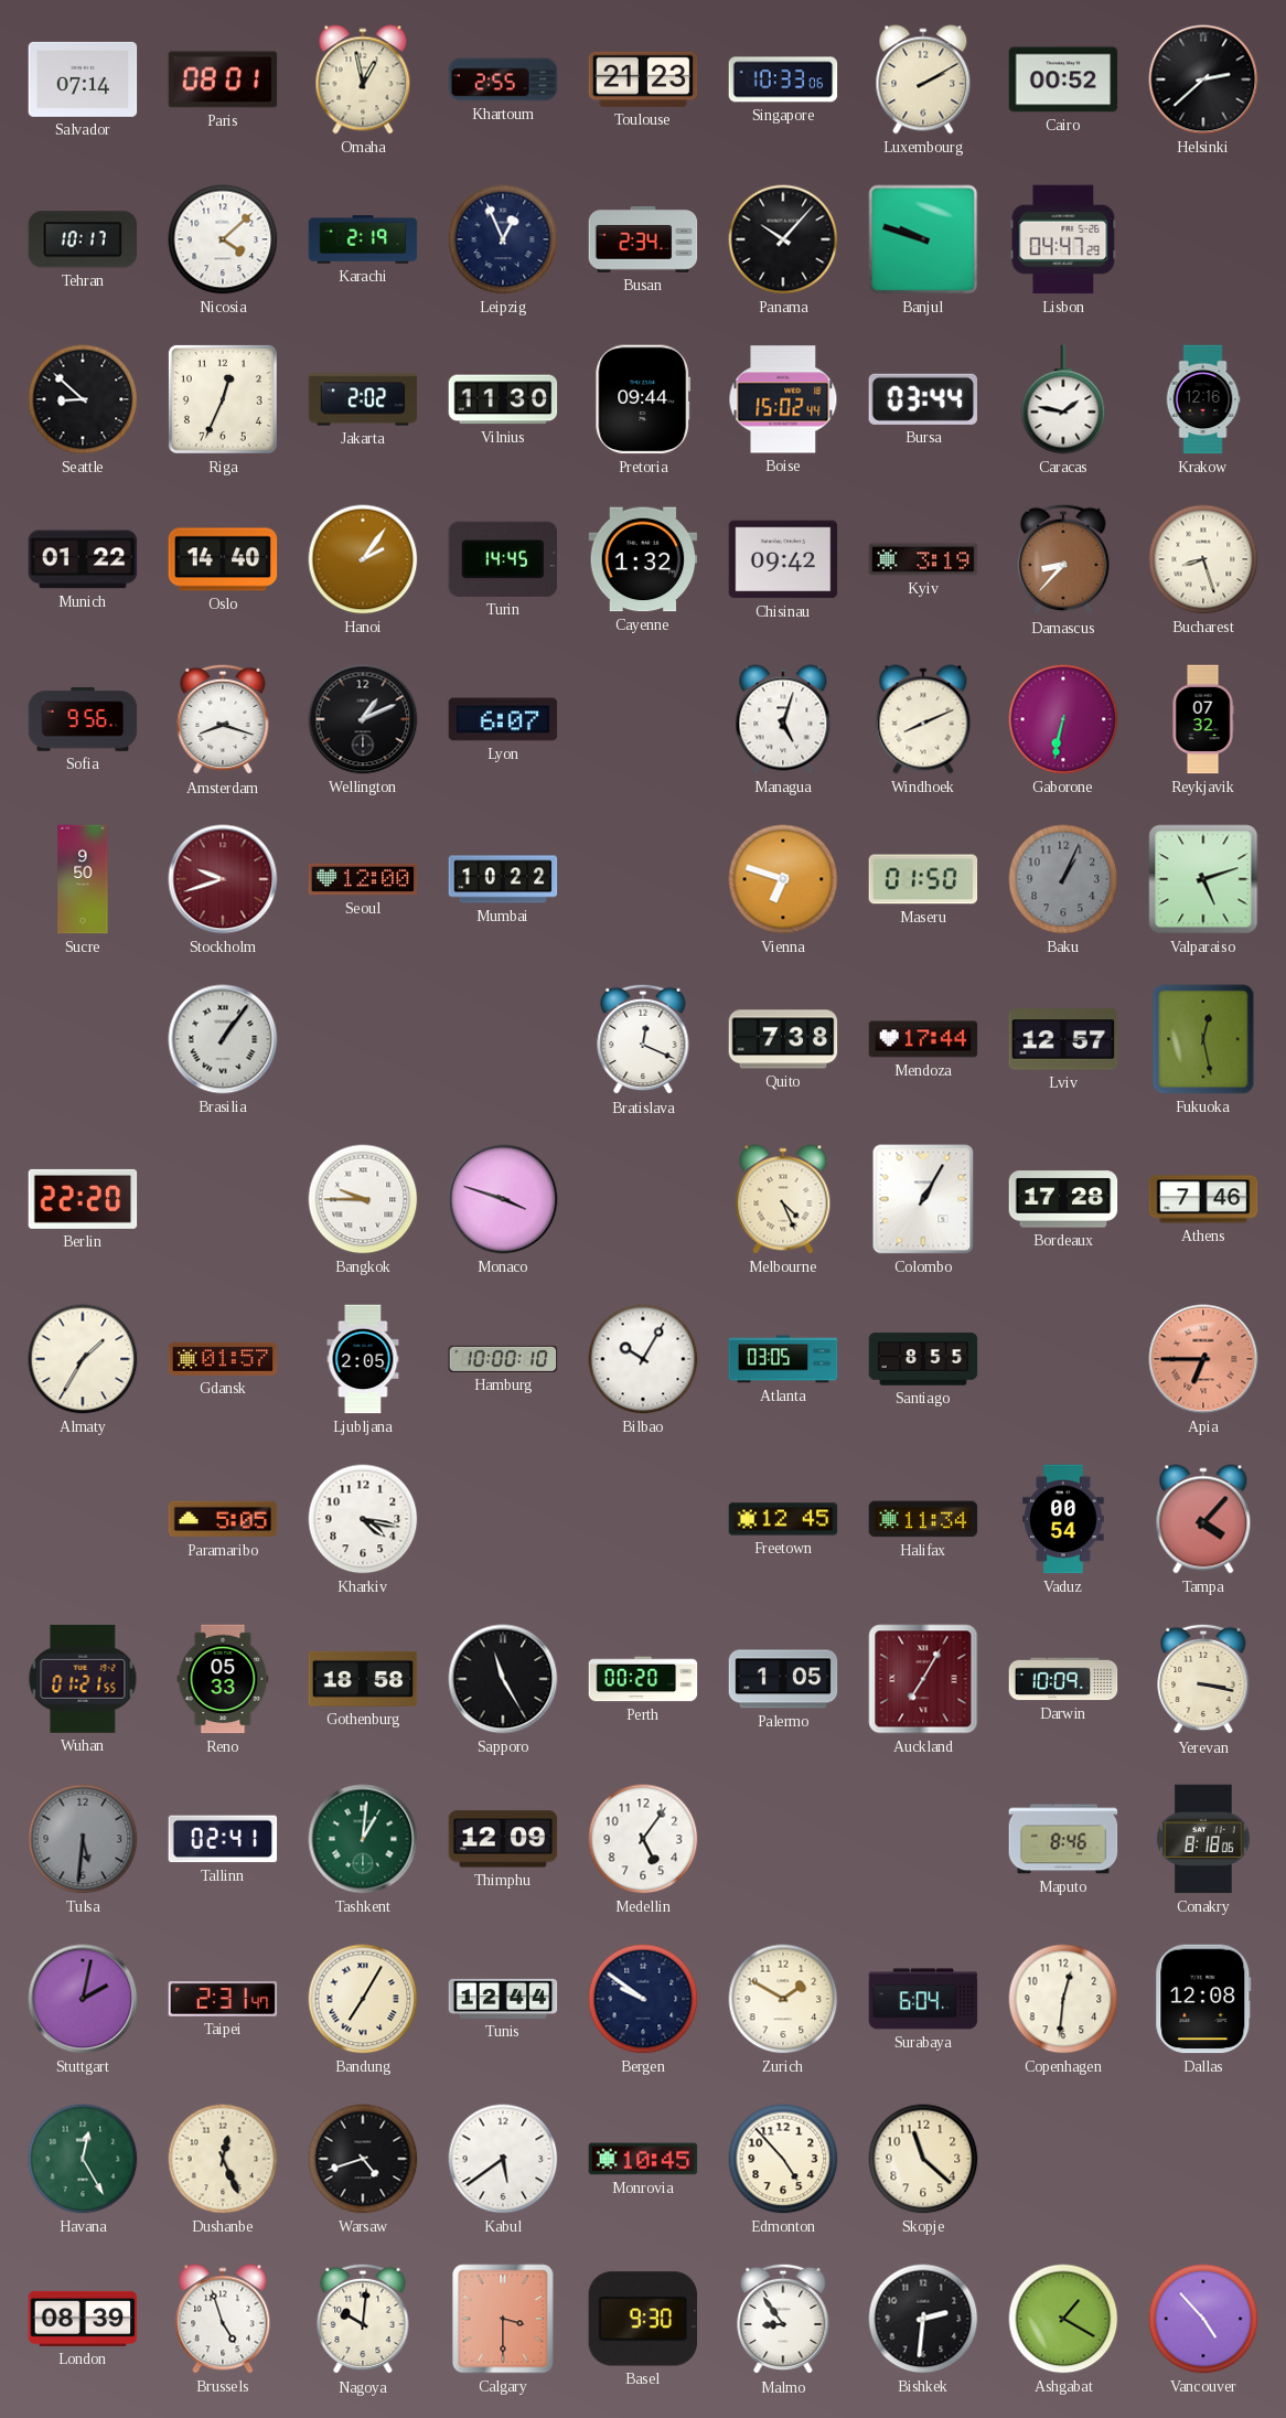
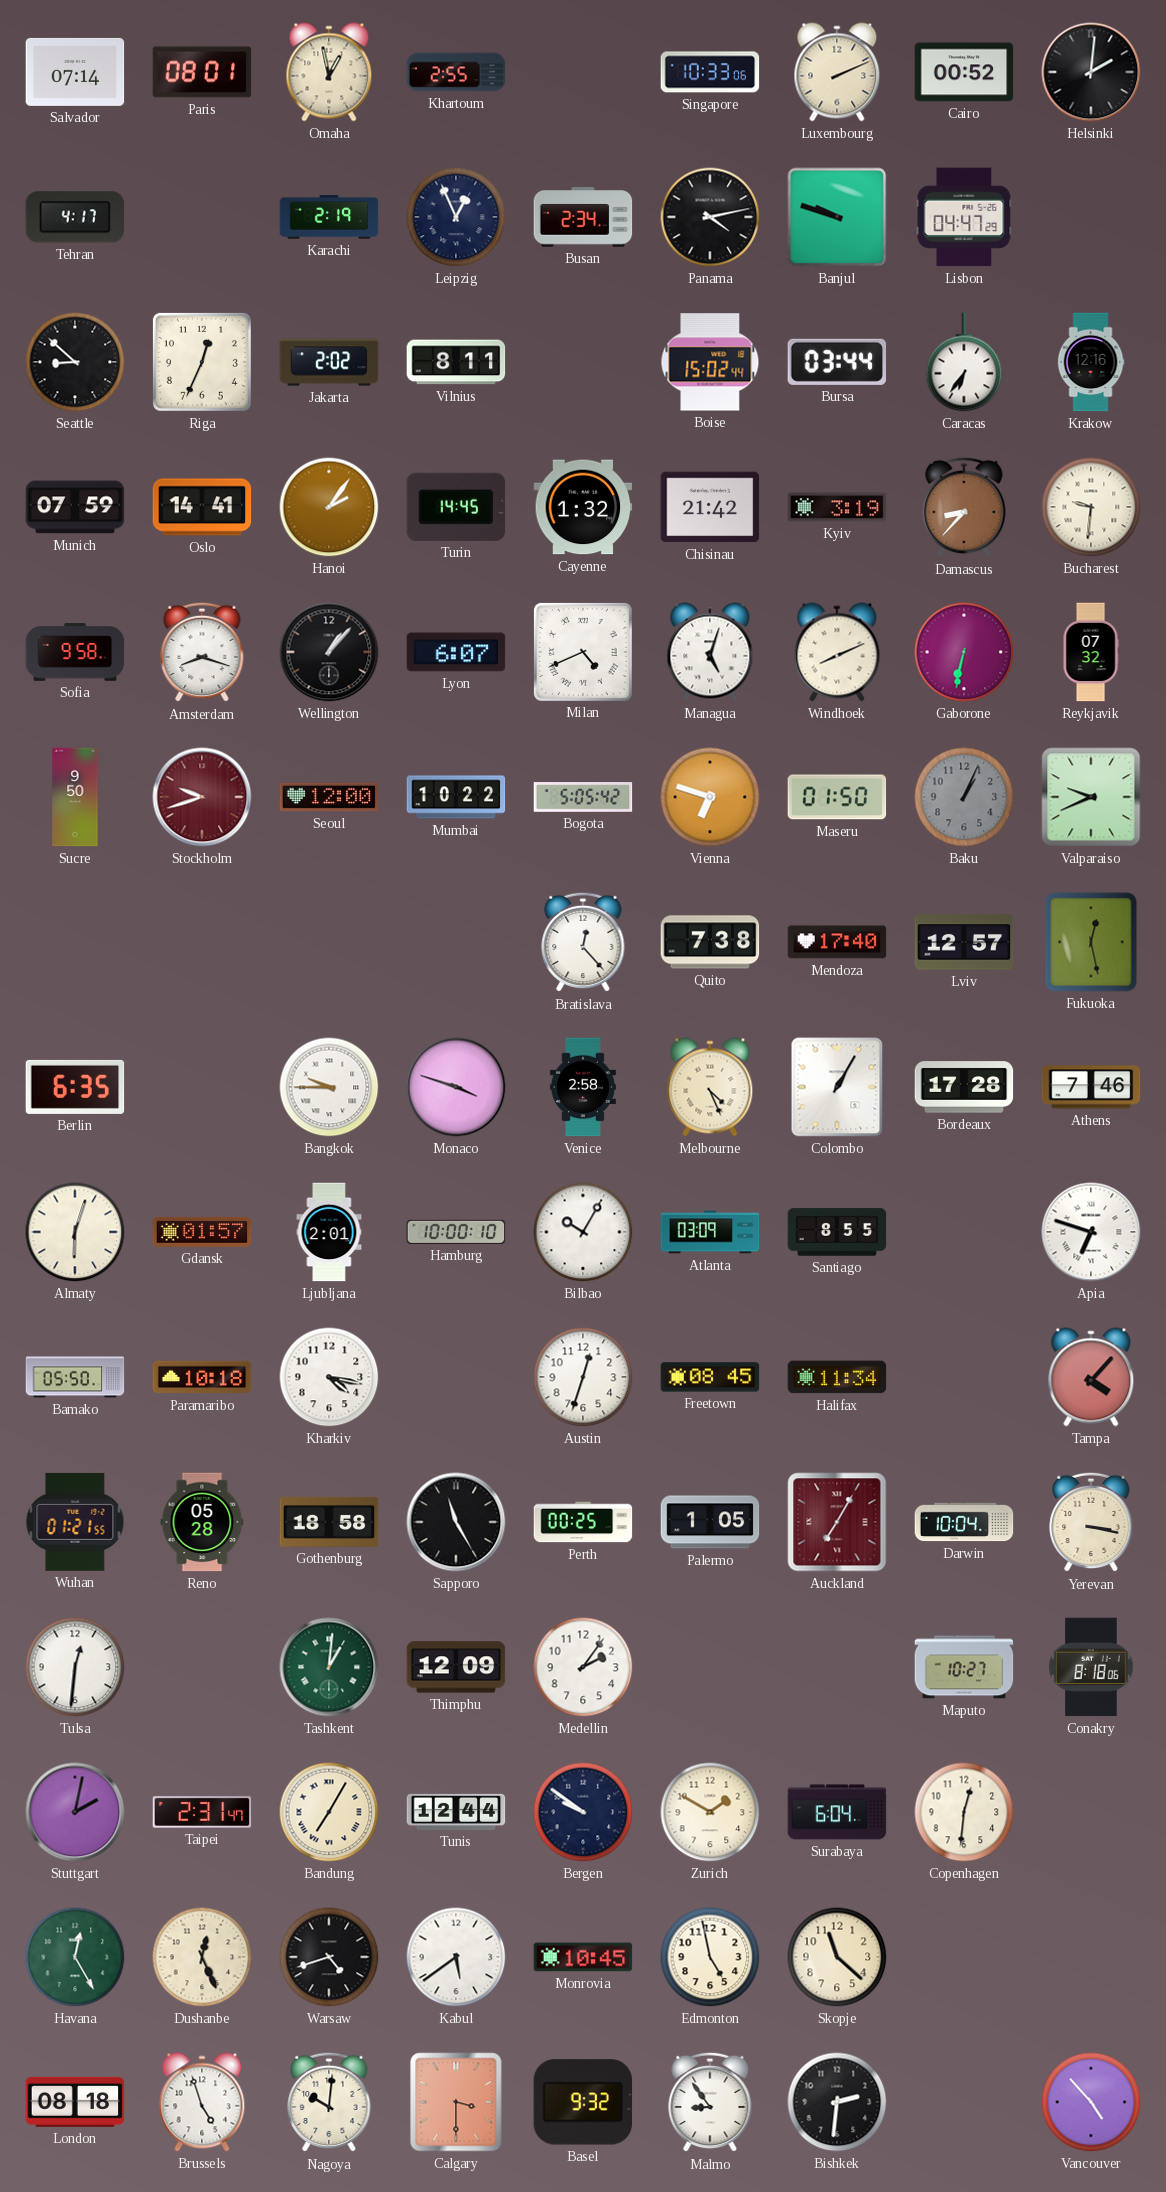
Toulouse: 21:23 -> none
Luxembourg: 2:10 -> 2:11
Helsinki: 2:38 -> 2:01
Tehran: 10:17 -> 4:17
Nicosia: 4:08 -> none
Panama: 10:07 -> 4:13
Vilnius: 11:30 -> 8:11
Pretoria: 09:44 -> none
Caracas: 1:47 -> 6:36
Munich: 01:22 -> 07:59
Oslo: 14:40 -> 14:41
Chisinau: 09:42 -> 21:42
Bucharest: 8:27 -> 9:31
Sofia: 9:56 -> 9:58
Wellington: 1:11 -> 1:07
Milan: none -> 4:41
Bogota: none -> 5:05
Valparaiso: 5:12 -> 9:41
Brasilia: 1:06 -> none
Bratislava: 12:19 -> 12:23
Mendoza: 17:44 -> 17:40
Berlin: 22:20 -> 6:35
Venice: none -> 2:58
Almaty: 1:35 -> 6:03
Ljubljana: 2:05 -> 2:01
Atlanta: 03:05 -> 03:09
Apia: 6:45 -> 6:48
Apia dial: salmon -> white
Bamako: none -> 05:50
Paramaribo: 5:05 -> 10:18
Austin: none -> 12:33
Freetown: 12:45 -> 08:45
Vaduz: 00:54 -> none
Reno: 05:33 -> 05:28
Perth: 00:20 -> 00:25
Darwin: 10:09 -> 10:04
Tulsa: 5:31 -> 12:31
Tulsa dial: grey -> white
Tallinn: 02:41 -> none
Medellin: 5:06 -> 2:06
Maputo: 8:46 -> 10:27
Dallas: 12:08 -> none
Edmonton: 4:53 -> 4:58
London: 08:39 -> 08:18
Basel: 9:30 -> 9:32
Ashgabat: 1:20 -> none
